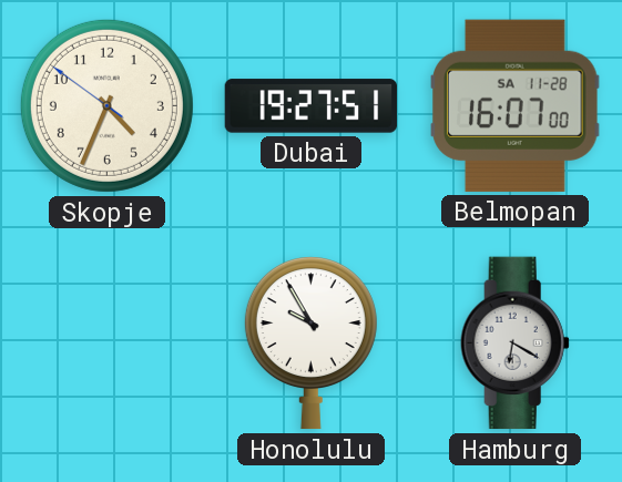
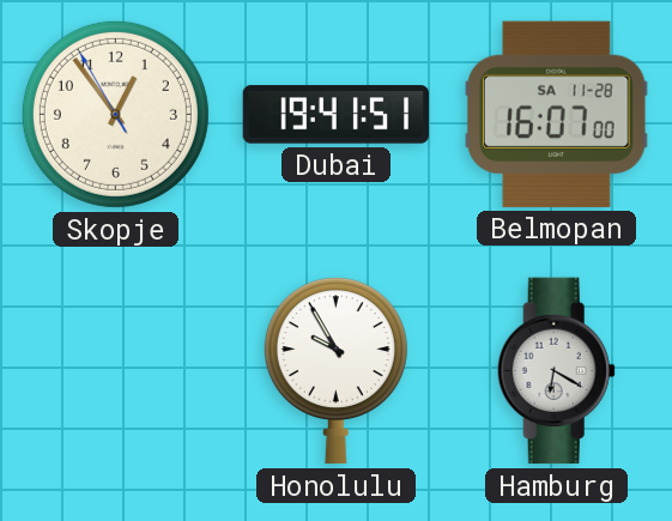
Skopje: 4:33 -> 12:53
Dubai: 19:27 -> 19:41
